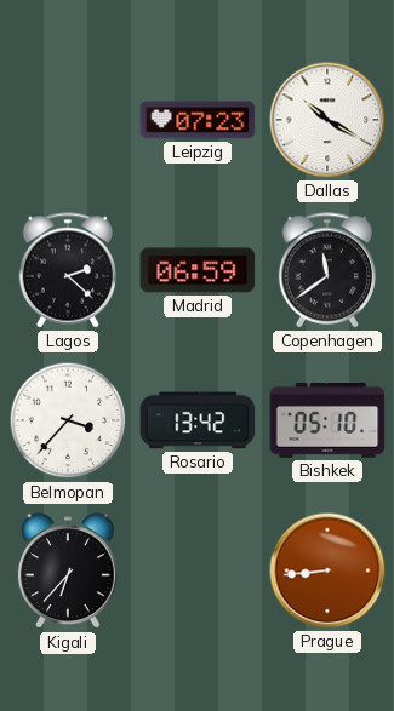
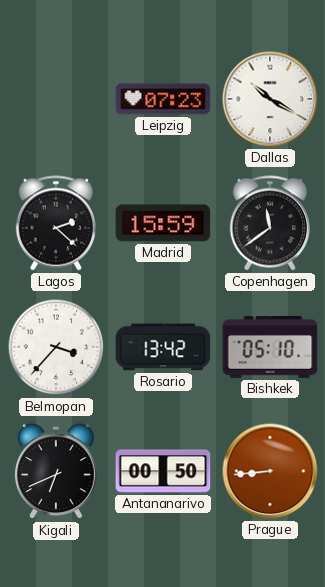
Madrid: 06:59 -> 15:59
Kigali: 6:37 -> 6:41
Antananarivo: none -> 00:50
